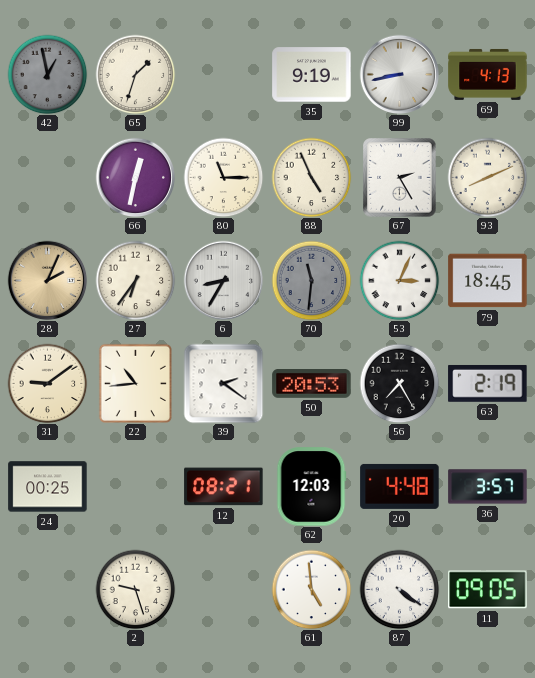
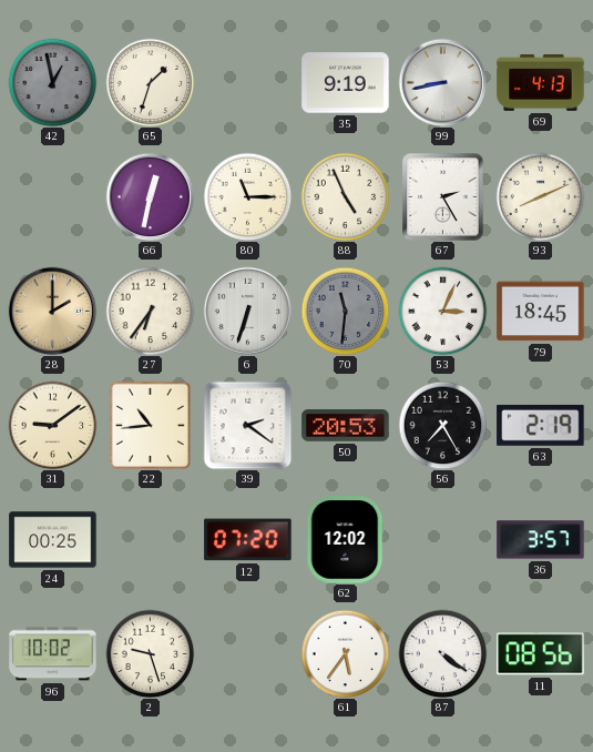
28: 2:04 -> 2:00
6: 8:35 -> 6:33
12: 08:21 -> 07:20
62: 12:03 -> 12:02
20: 4:48 -> none
96: none -> 10:02
61: 4:59 -> 5:36
11: 09:05 -> 08:56
